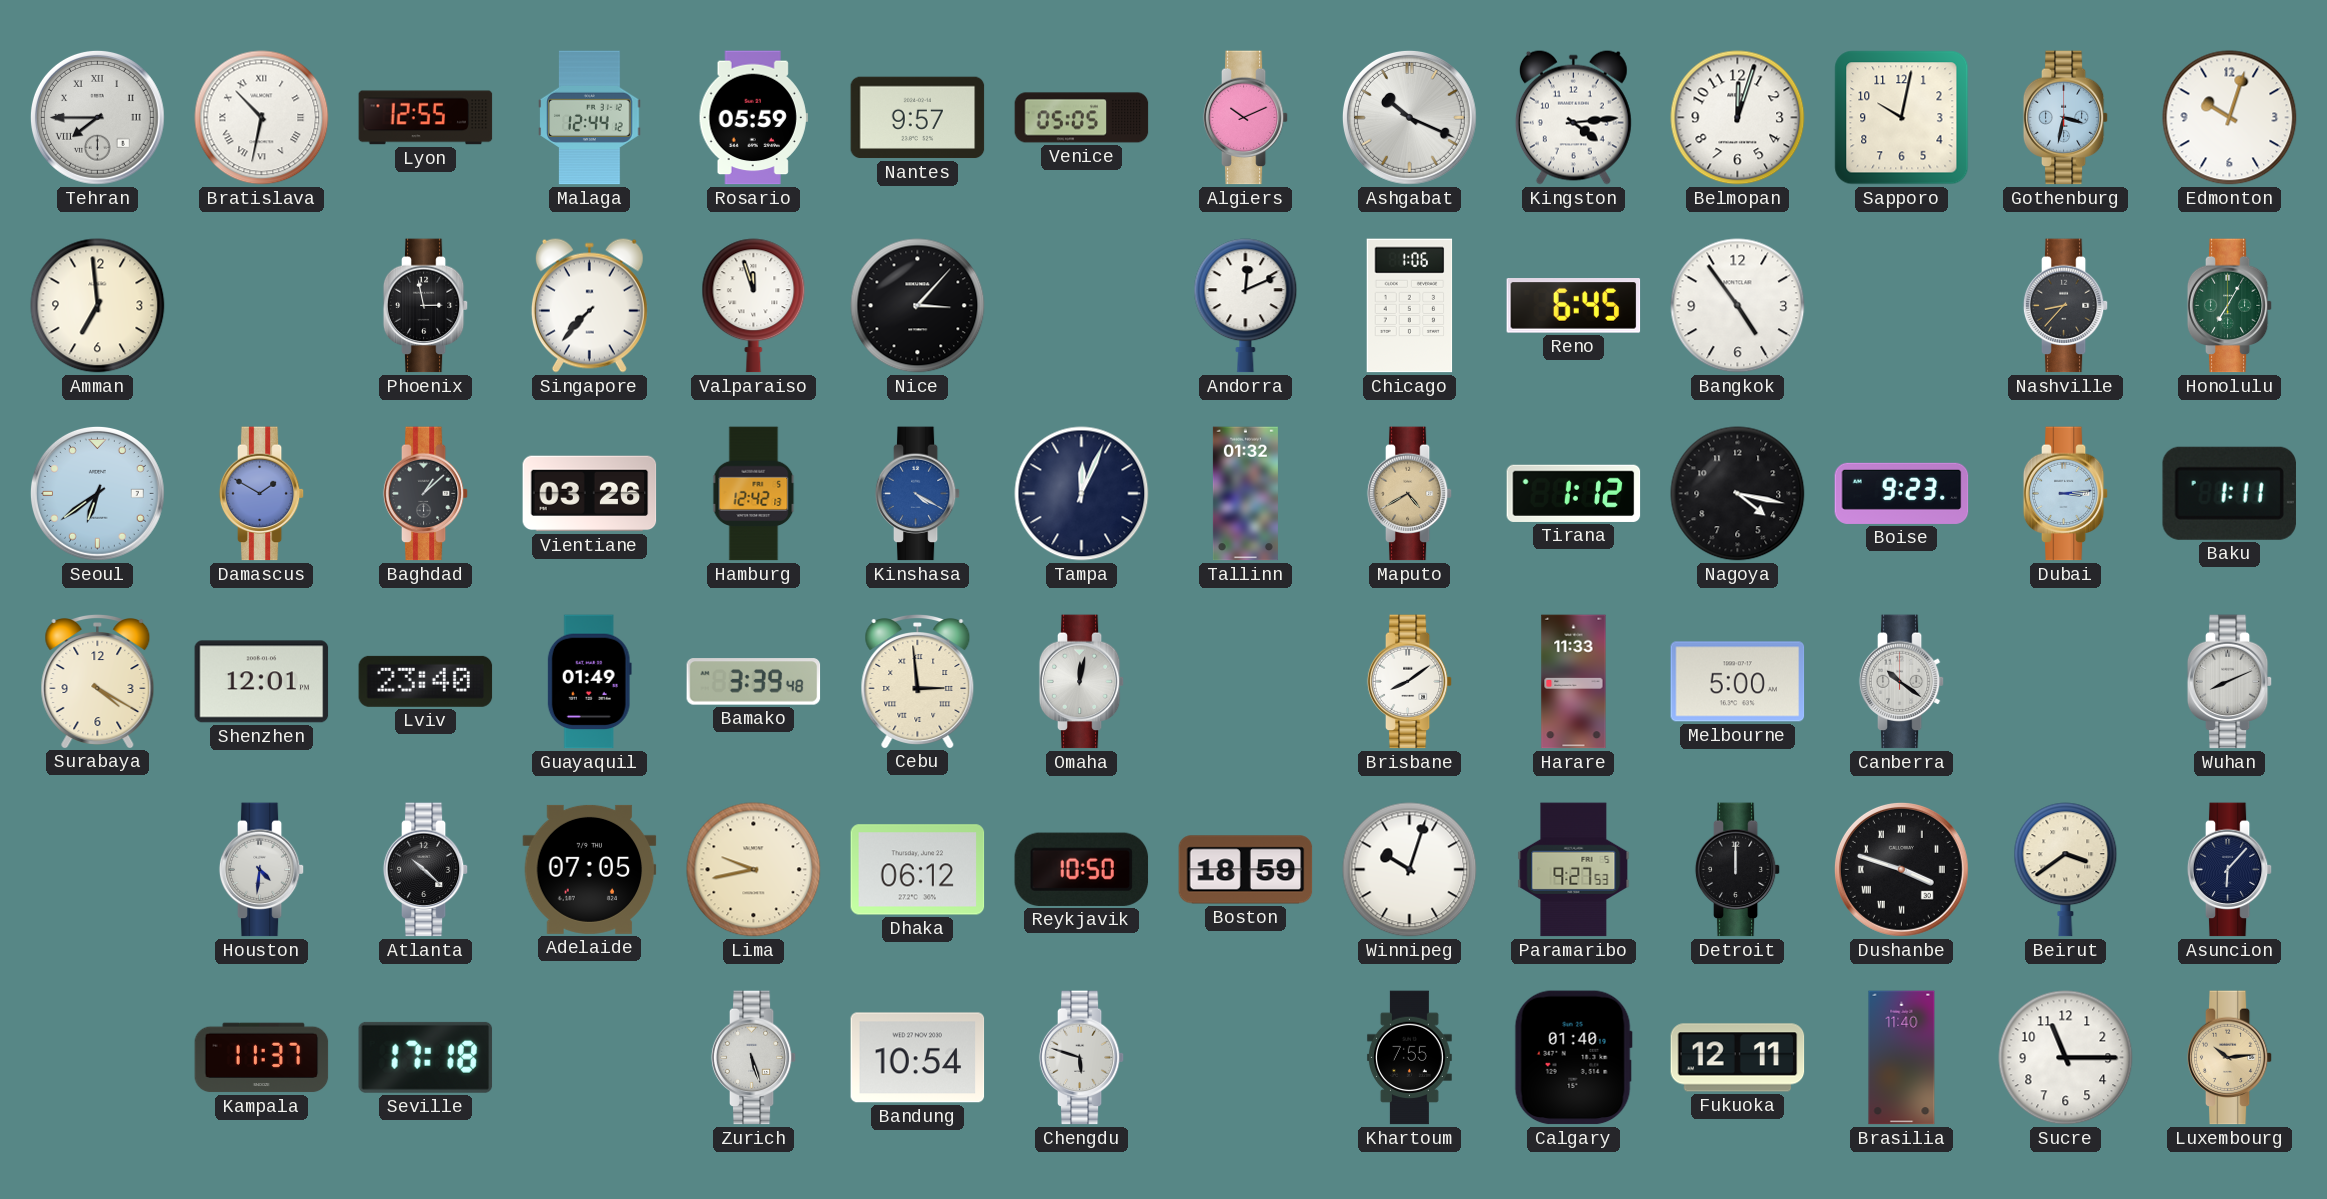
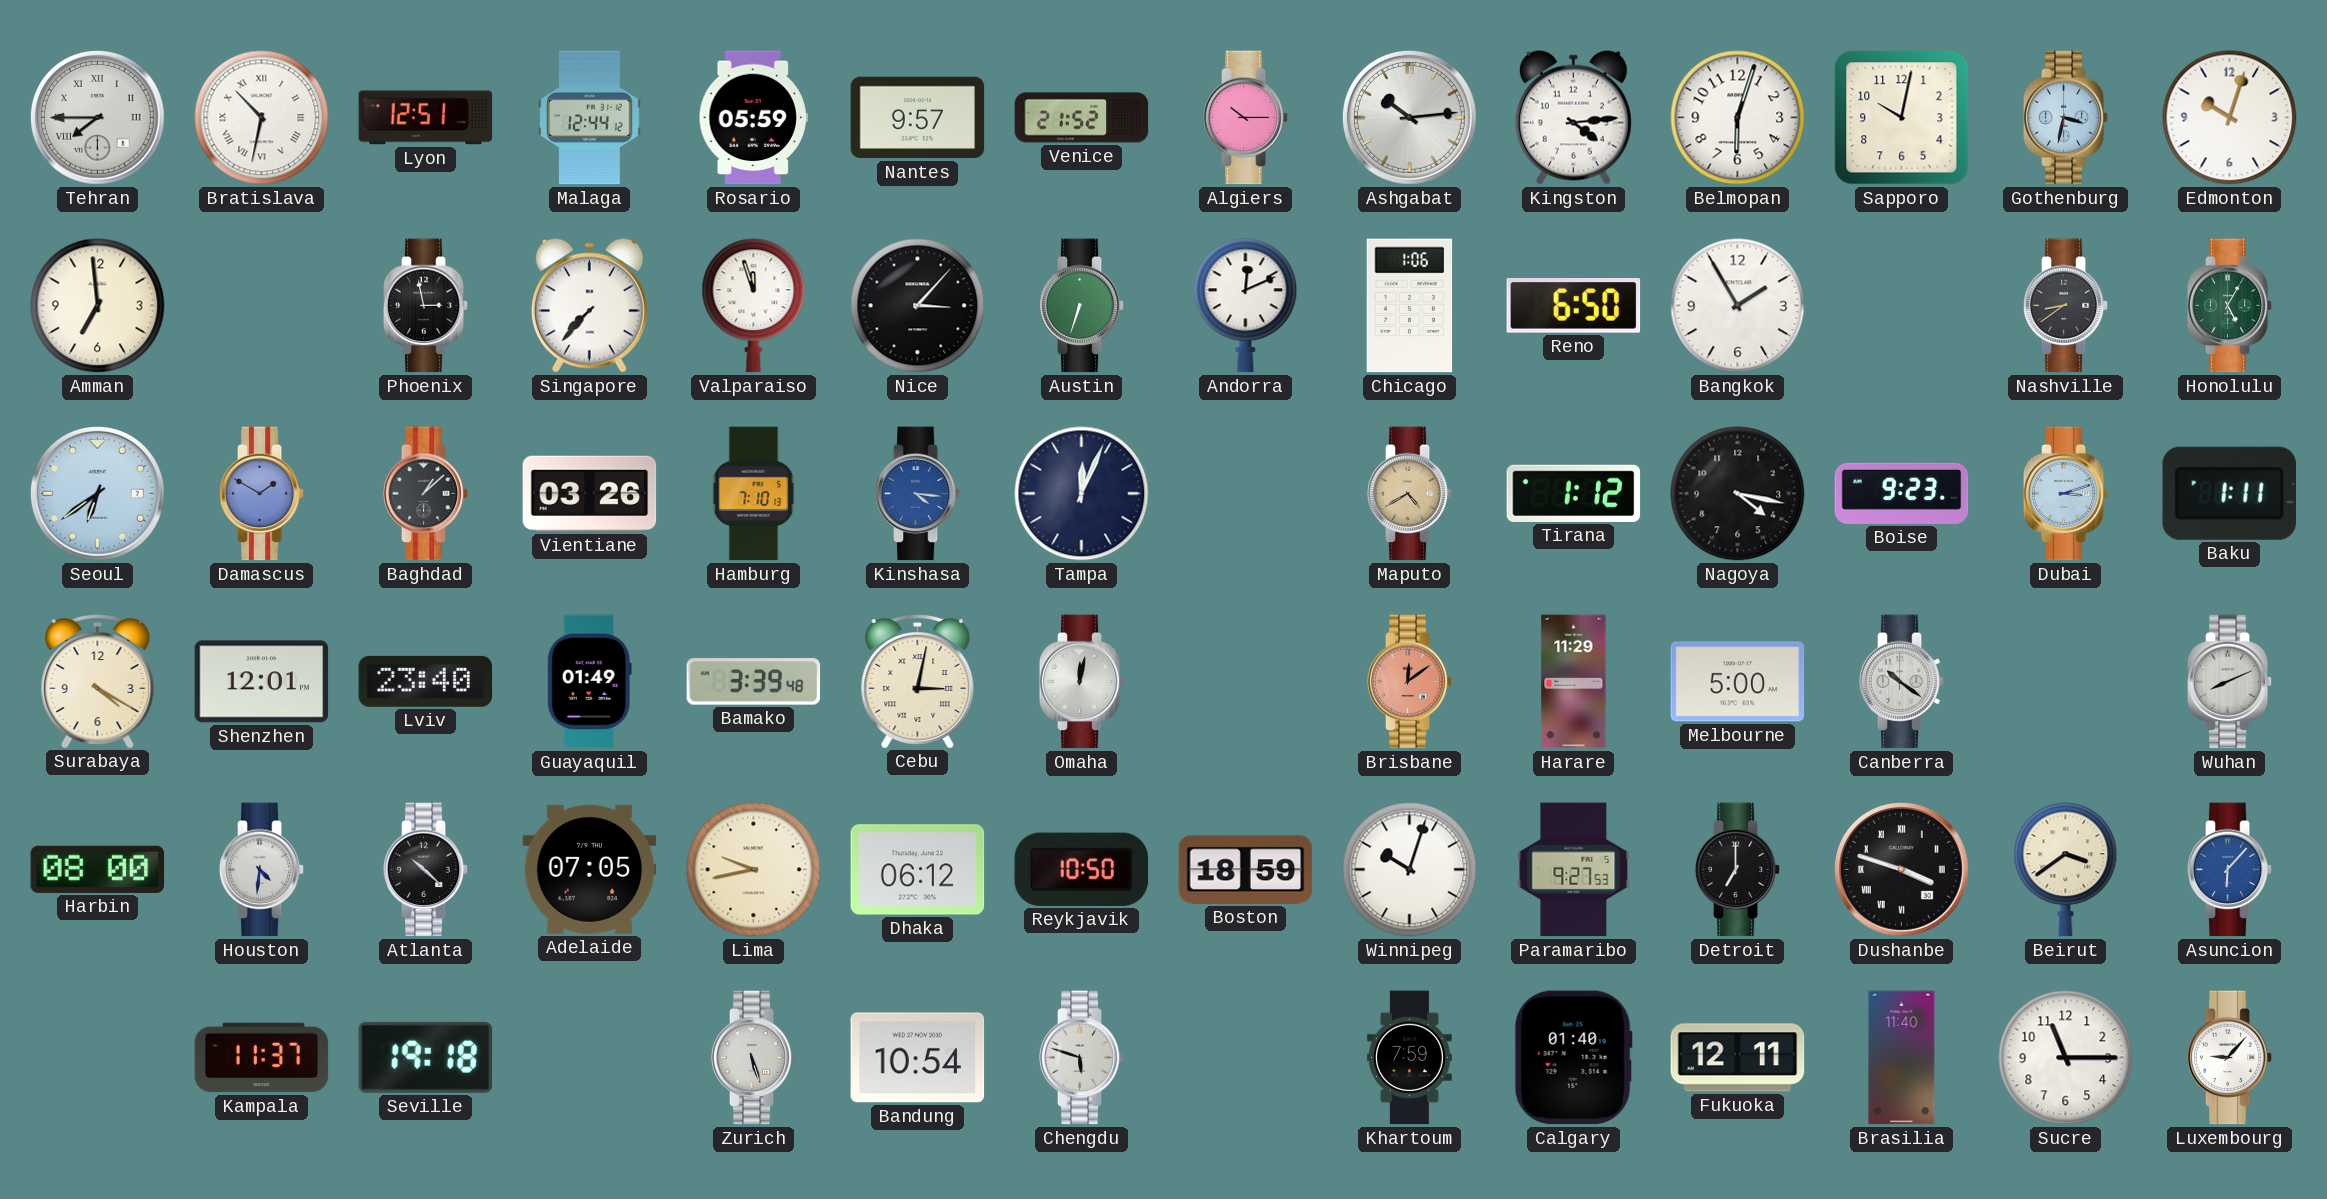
Lyon: 12:55 -> 12:51
Venice: 05:05 -> 21:52
Algiers: 10:11 -> 10:15
Ashgabat: 10:19 -> 10:14
Belmopan: 12:03 -> 6:03
Austin: none -> 6:33
Reno: 6:45 -> 6:50
Bangkok: 4:54 -> 1:55
Nashville: 8:37 -> 8:39
Honolulu: 7:05 -> 5:05
Hamburg: 12:42 -> 7:10
Kinshasa: 4:20 -> 4:16
Tallinn: 01:32 -> none
Dubai: 3:14 -> 3:12
Cebu: 2:59 -> 3:02
Brisbane: 8:09 -> 12:09
Brisbane dial: white -> salmon
Harare: 11:33 -> 11:29
Harbin: none -> 08:00
Detroit: 12:00 -> 7:00
Asuncion dial: navy -> blue
Seville: 17:18 -> 19:18
Khartoum: 7:55 -> 7:59
Luxembourg: 10:14 -> 9:07
Luxembourg dial: champagne -> white
